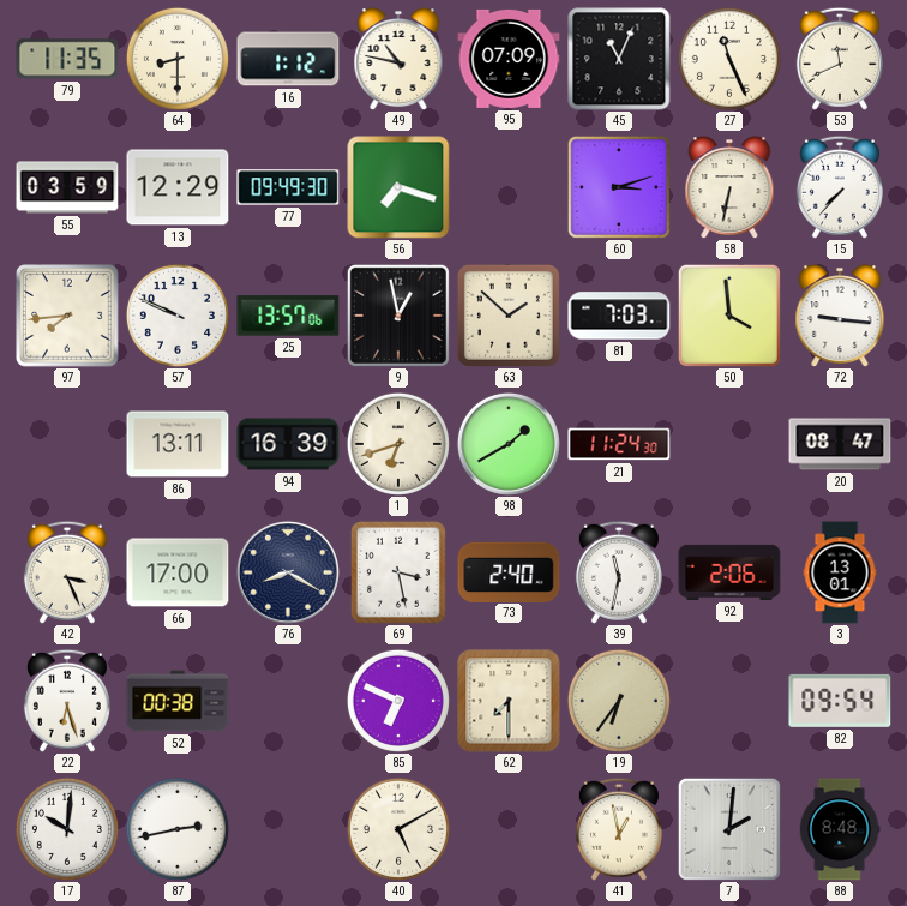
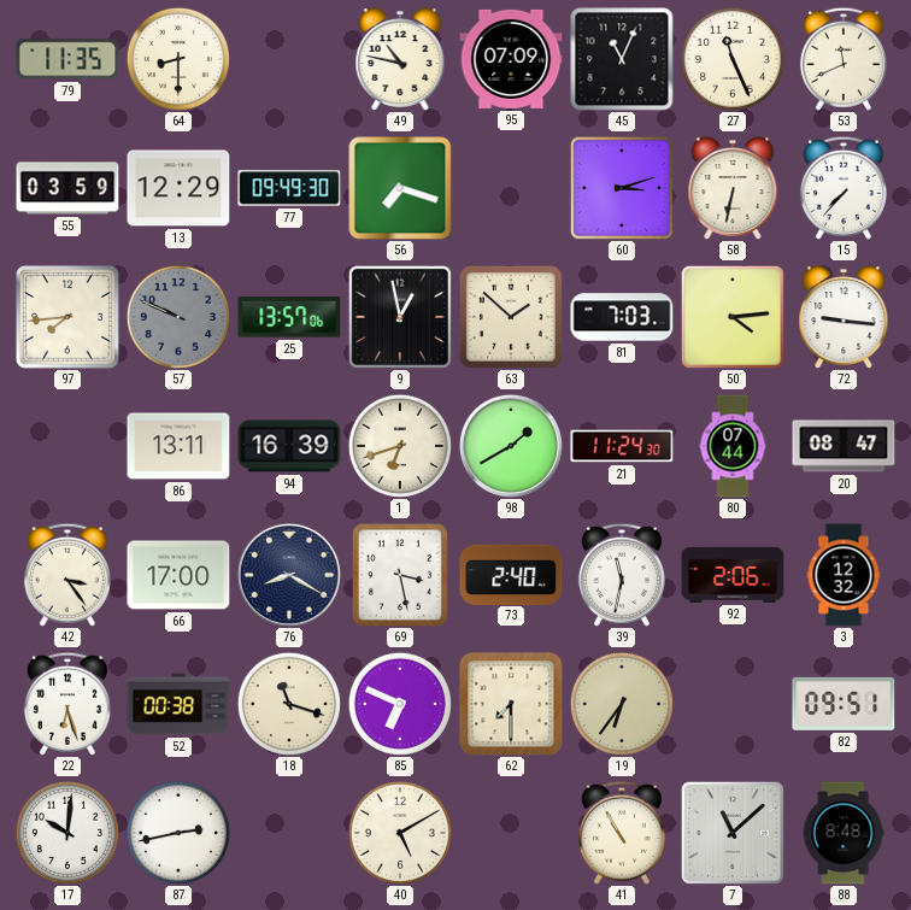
16: 1:12 -> none
57 dial: white -> grey
50: 3:59 -> 4:14
80: none -> 07:44
42: 3:26 -> 3:24
3: 13:01 -> 12:32
18: none -> 11:18
82: 09:54 -> 09:51
41: 12:58 -> 10:55
7: 2:01 -> 11:08
